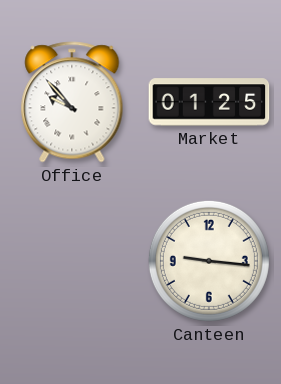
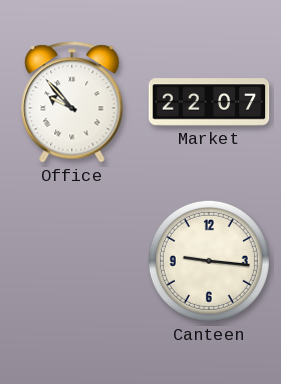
Market: 01:25 -> 22:07
